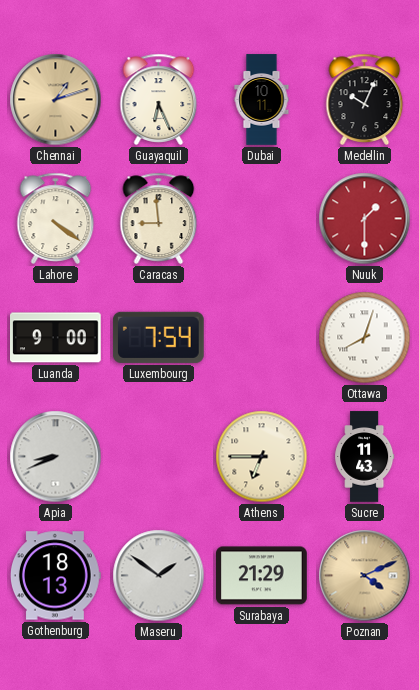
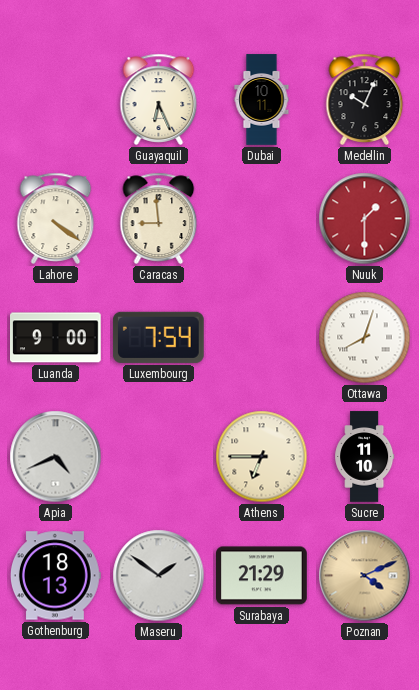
Chennai: 1:12 -> none
Apia: 8:41 -> 4:41
Sucre: 11:43 -> 11:10
